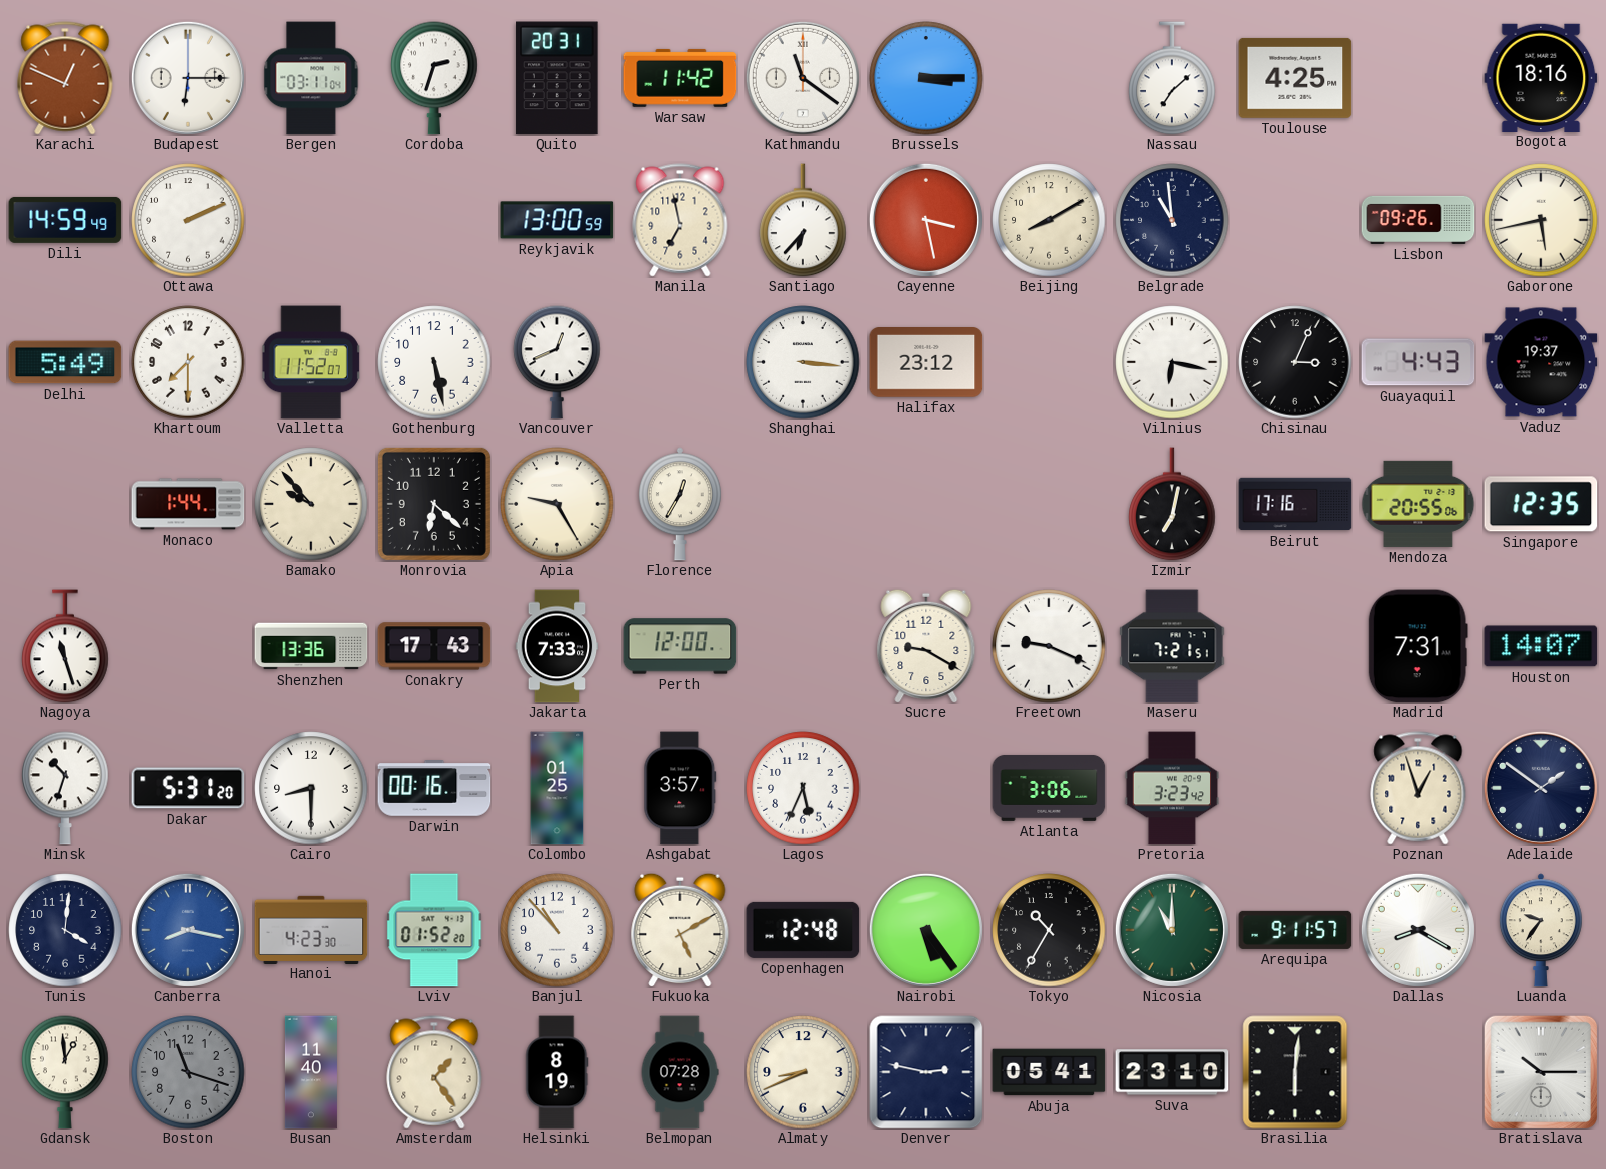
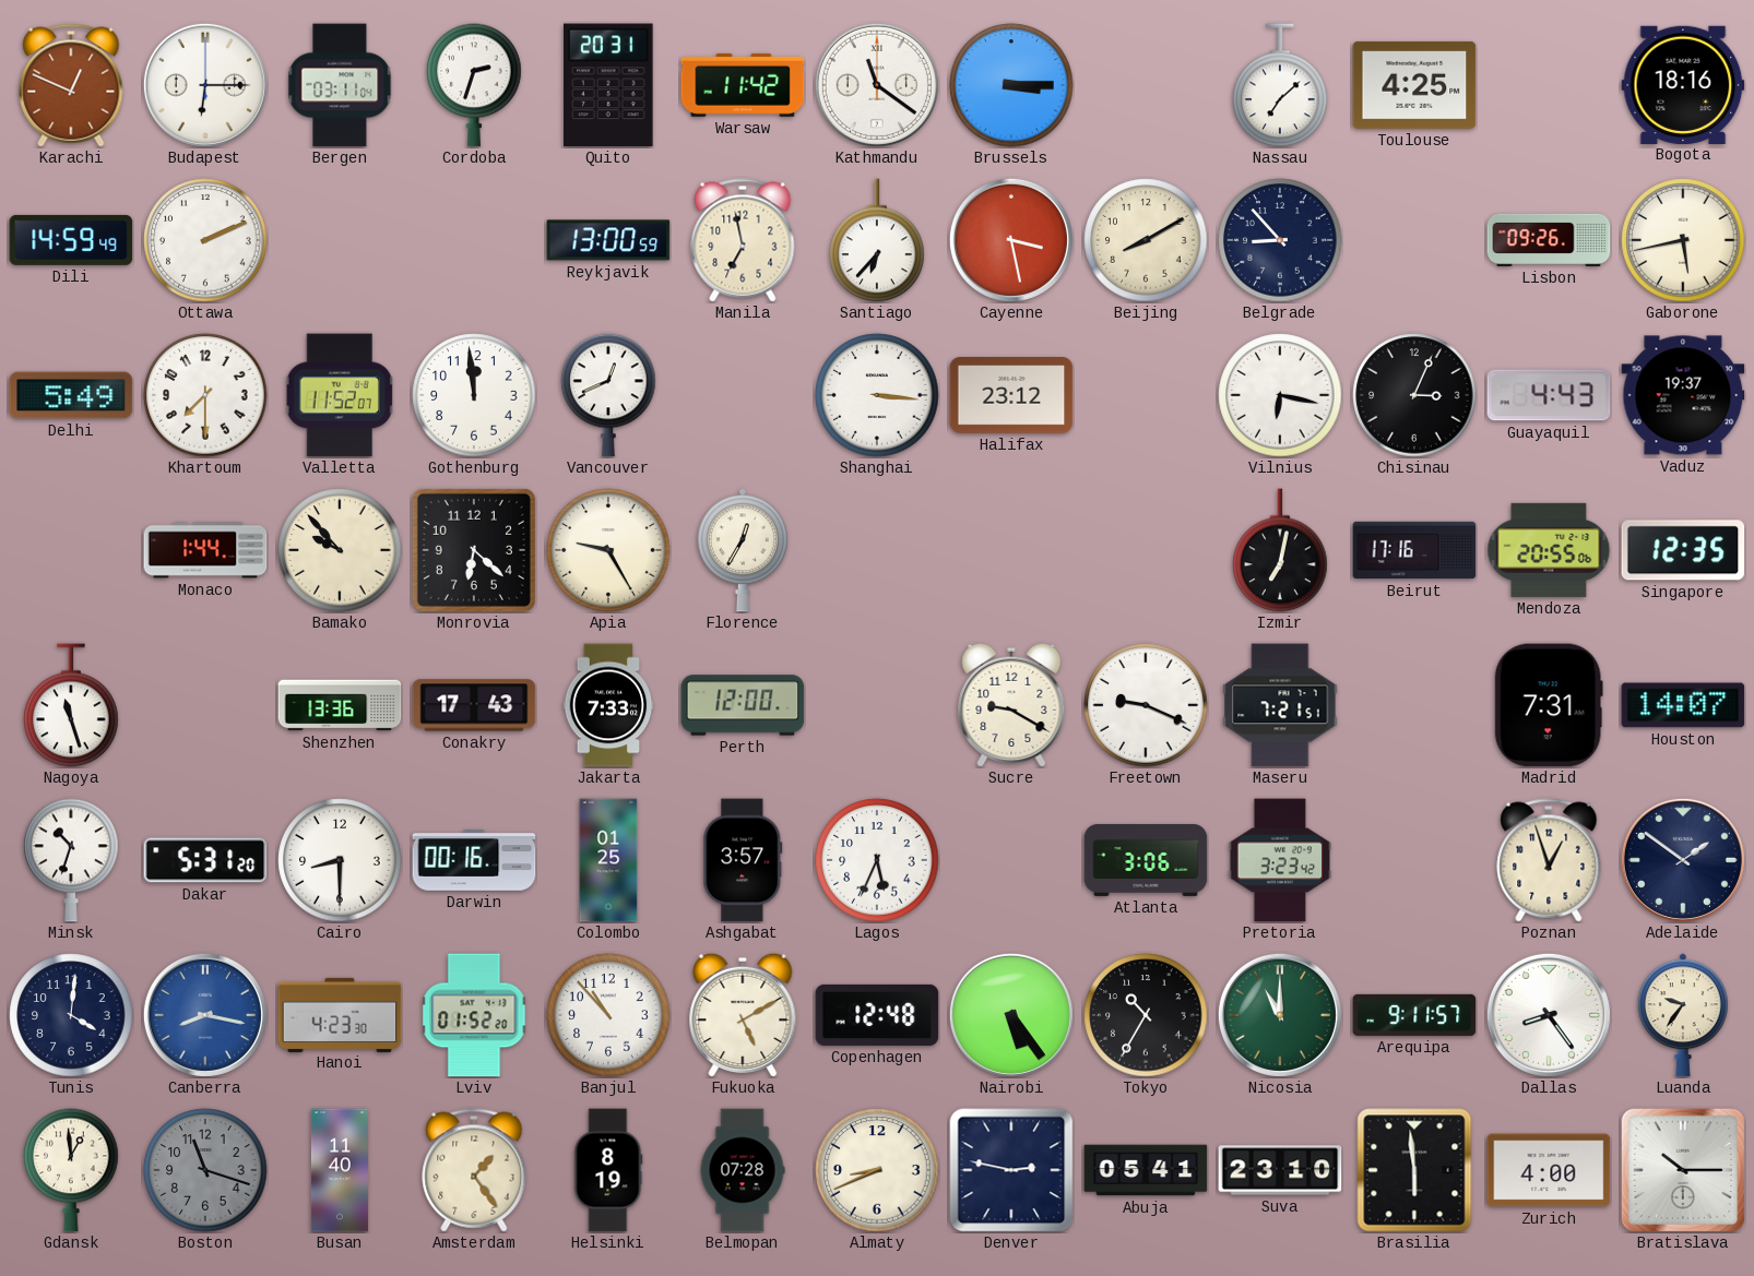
Belgrade: 10:59 -> 8:53
Gothenburg: 5:28 -> 11:59
Dallas: 8:20 -> 8:24
Brasilia: 6:01 -> 5:59
Zurich: none -> 4:00
